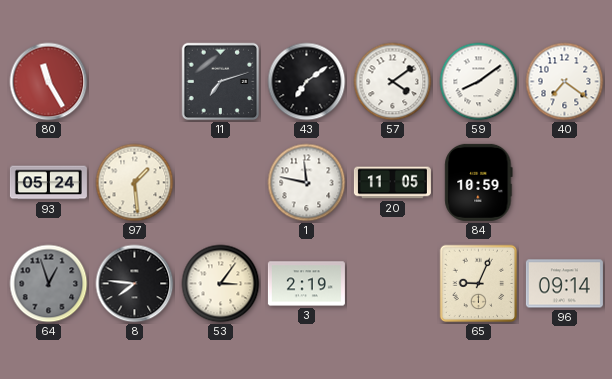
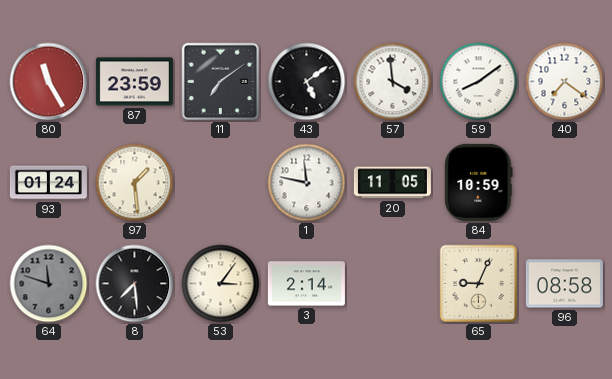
87: none -> 23:59
11: 7:12 -> 7:09
43: 7:09 -> 5:09
57: 4:09 -> 3:59
93: 05:24 -> 01:24
64: 12:57 -> 11:48
8: 7:46 -> 7:29
3: 2:19 -> 2:14
96: 09:14 -> 08:58
